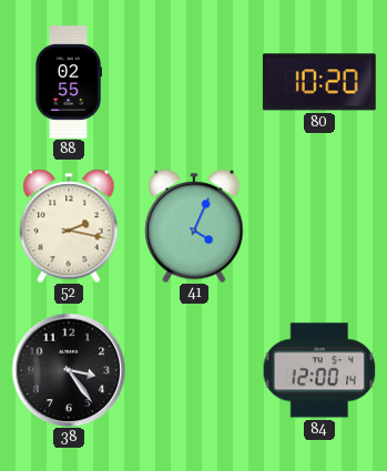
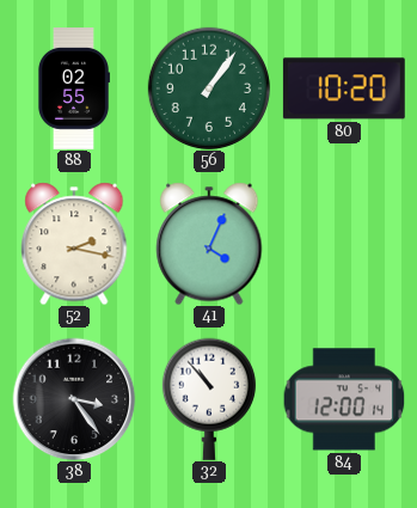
56: none -> 1:06
32: none -> 10:53
